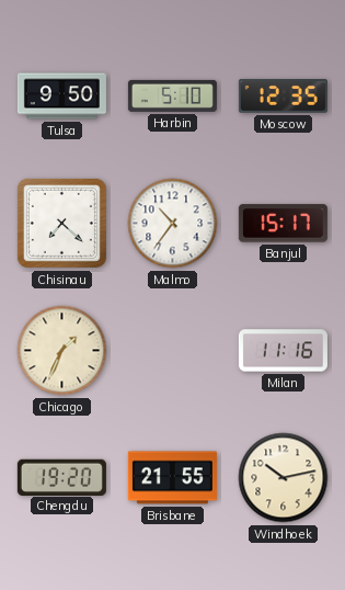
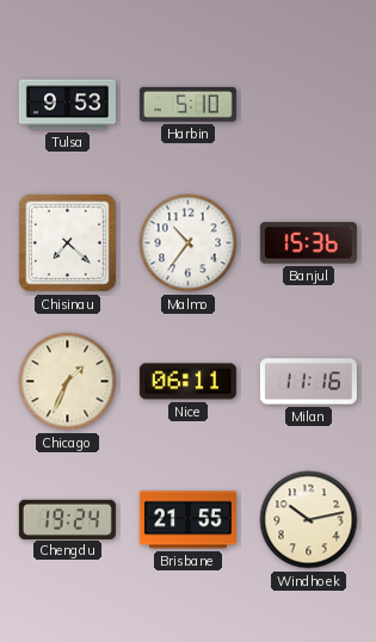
Tulsa: 9:50 -> 9:53
Moscow: 12:35 -> none
Banjul: 15:17 -> 15:36
Nice: none -> 06:11
Chengdu: 19:20 -> 19:24
